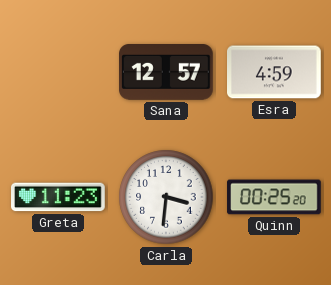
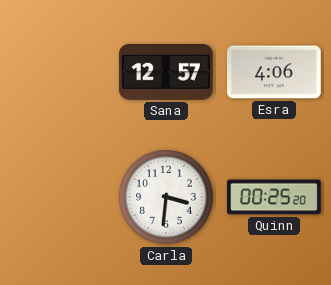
Esra: 4:59 -> 4:06
Greta: 11:23 -> none
